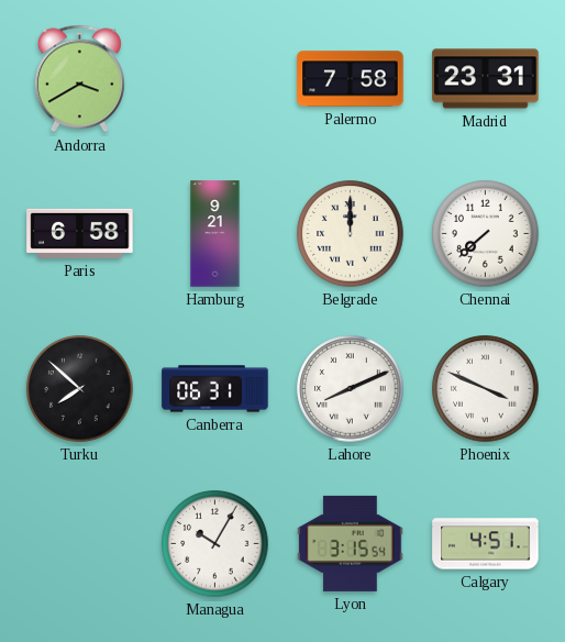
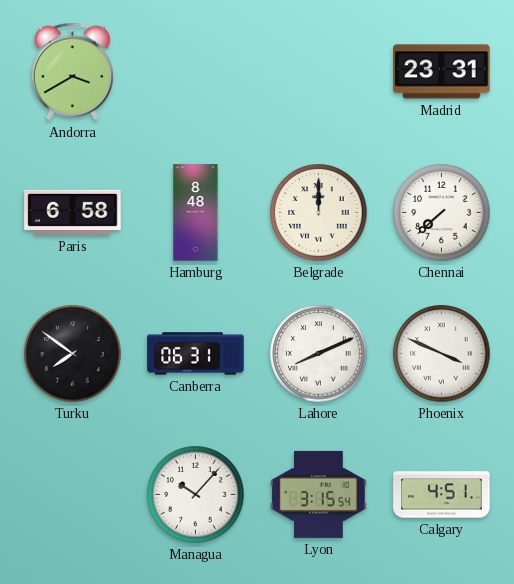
Palermo: 7:58 -> none
Hamburg: 9:21 -> 8:48
Turku: 7:52 -> 7:51
Managua: 10:05 -> 10:07
